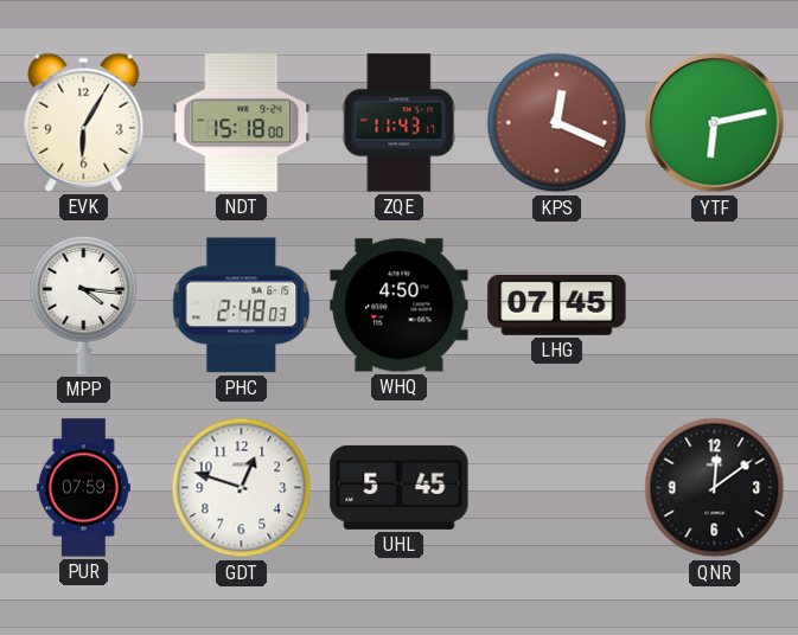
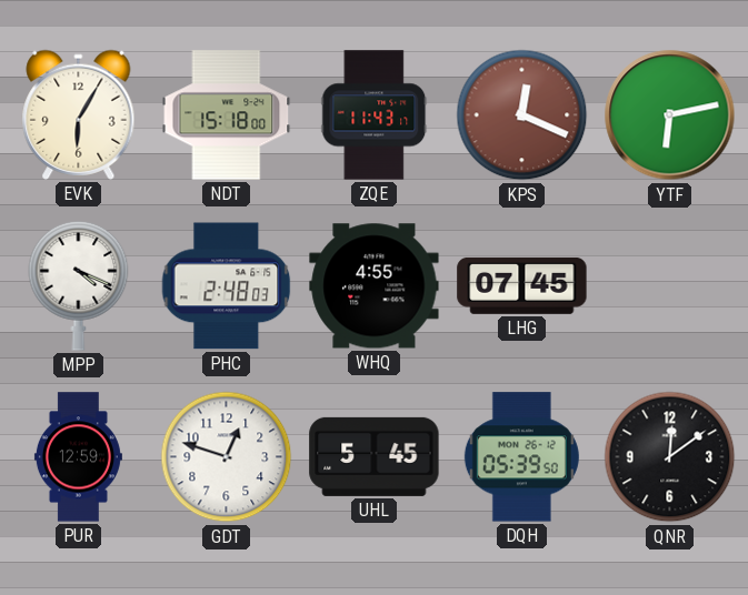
MPP: 4:16 -> 4:19
WHQ: 4:50 -> 4:55
PUR: 07:59 -> 12:59
DQH: none -> 05:39
